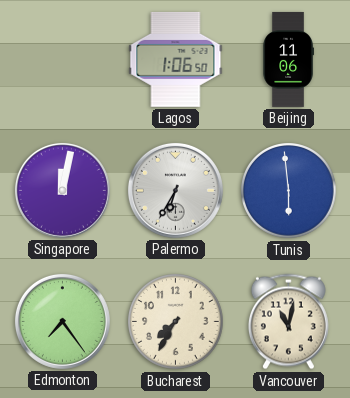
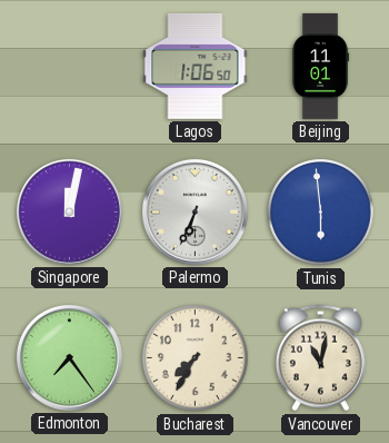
Beijing: 11:06 -> 11:01
Palermo: 6:35 -> 6:34
